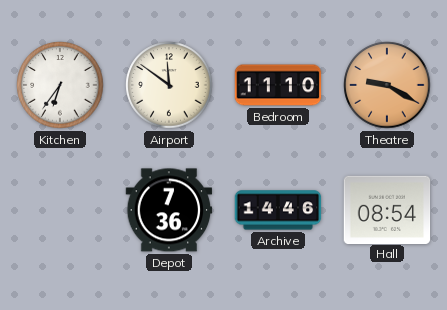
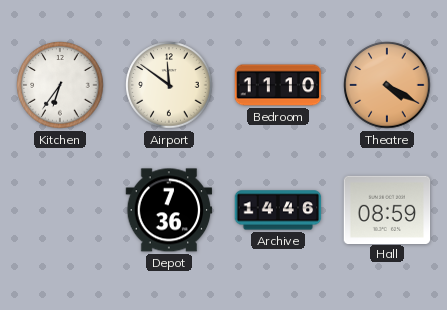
Theatre: 9:20 -> 4:20
Hall: 08:54 -> 08:59
